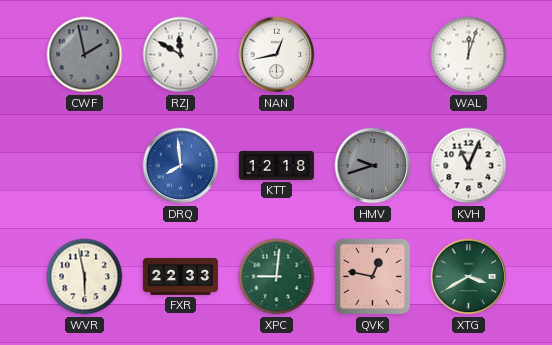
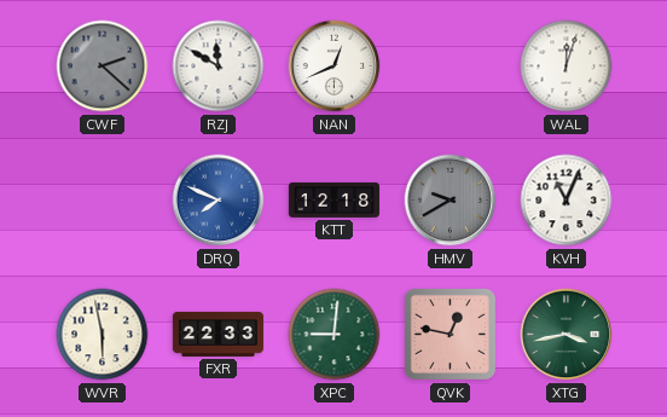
CWF: 1:58 -> 2:22
NAN: 12:43 -> 12:41
DRQ: 7:59 -> 7:49
HMV: 9:42 -> 9:40
XTG: 3:40 -> 3:43
